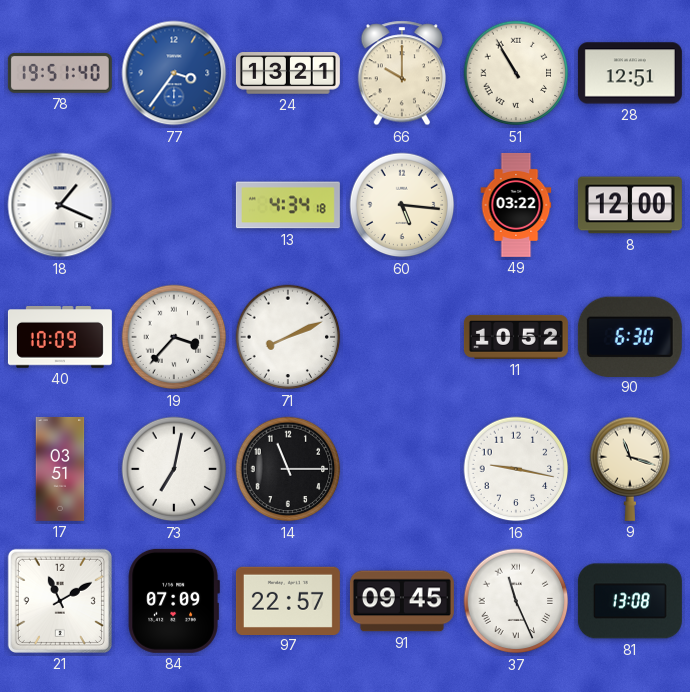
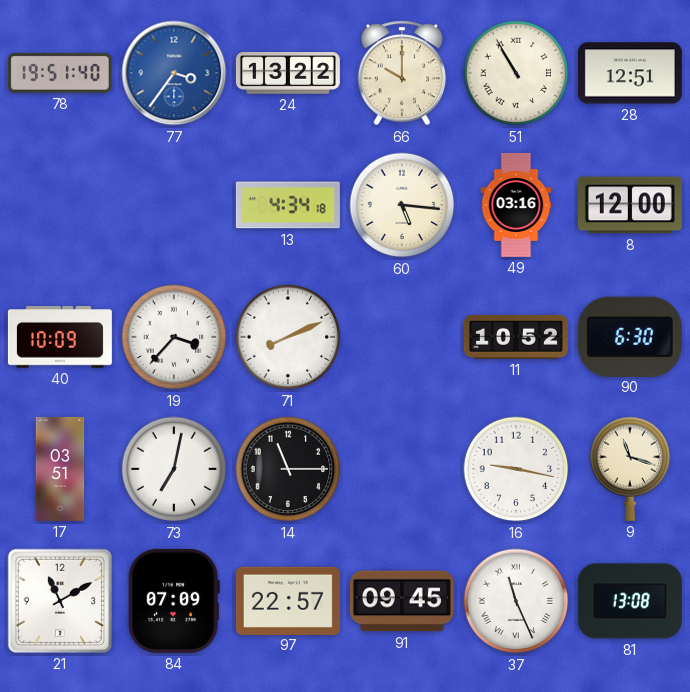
24: 13:21 -> 13:22
18: 1:19 -> none
49: 03:22 -> 03:16
